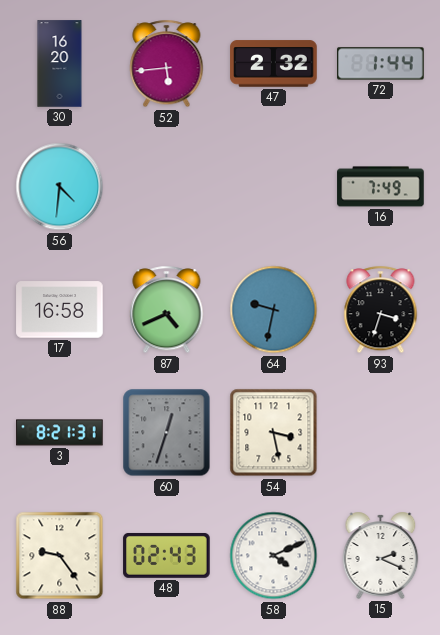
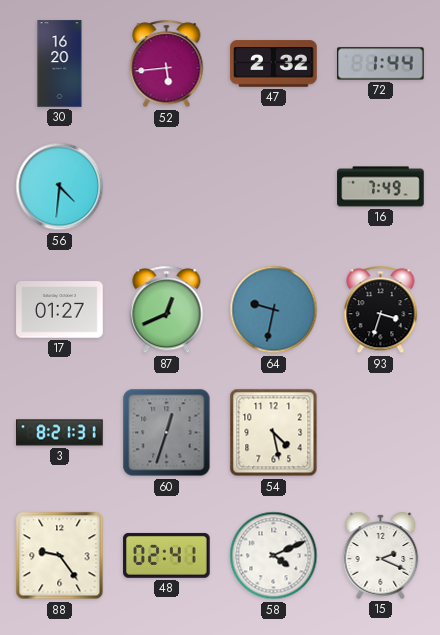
17: 16:58 -> 01:27
87: 4:41 -> 12:41
54: 3:28 -> 4:28
48: 02:43 -> 02:41
